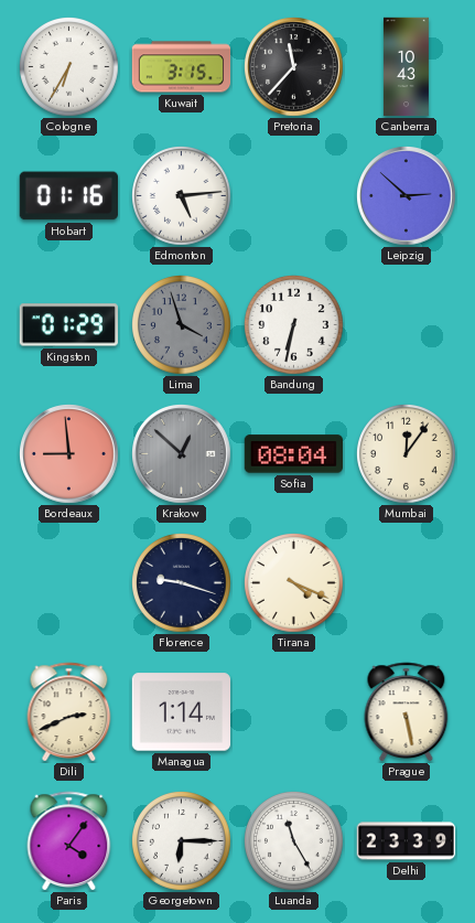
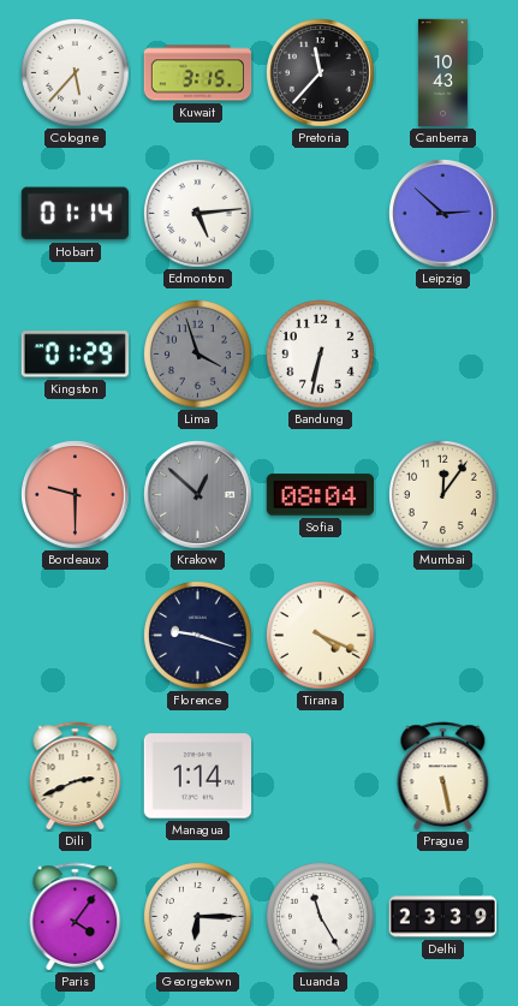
Cologne: 6:35 -> 5:37
Hobart: 01:16 -> 01:14
Bordeaux: 8:59 -> 9:30
